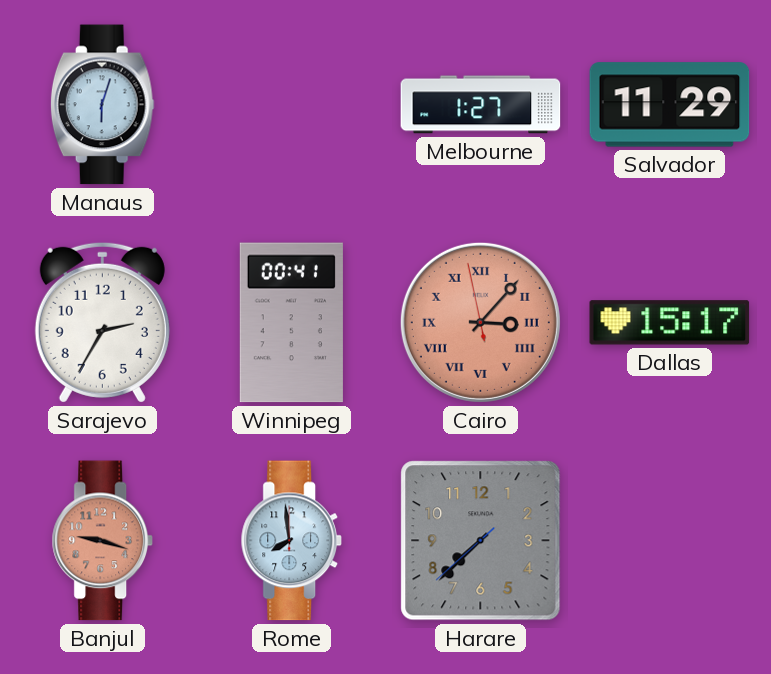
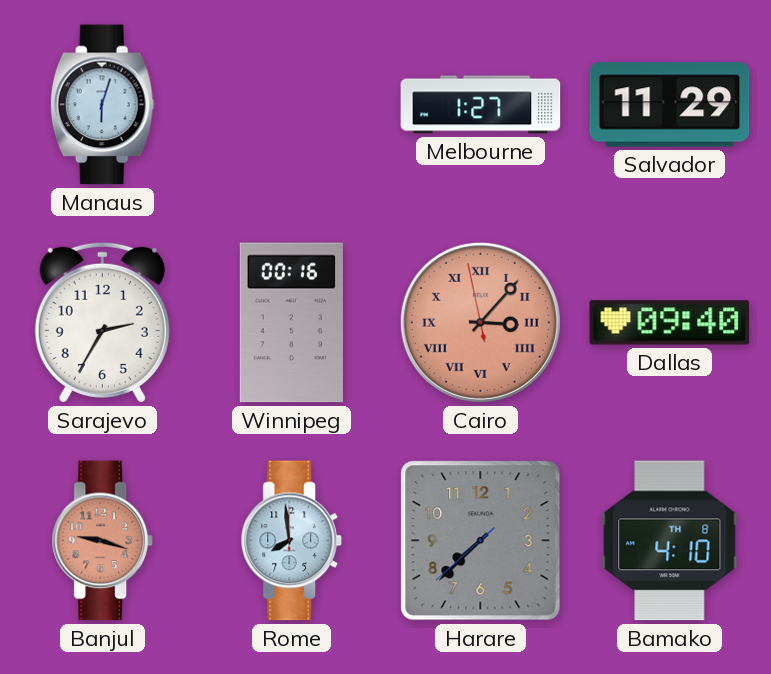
Winnipeg: 00:41 -> 00:16
Dallas: 15:17 -> 09:40
Bamako: none -> 4:10
